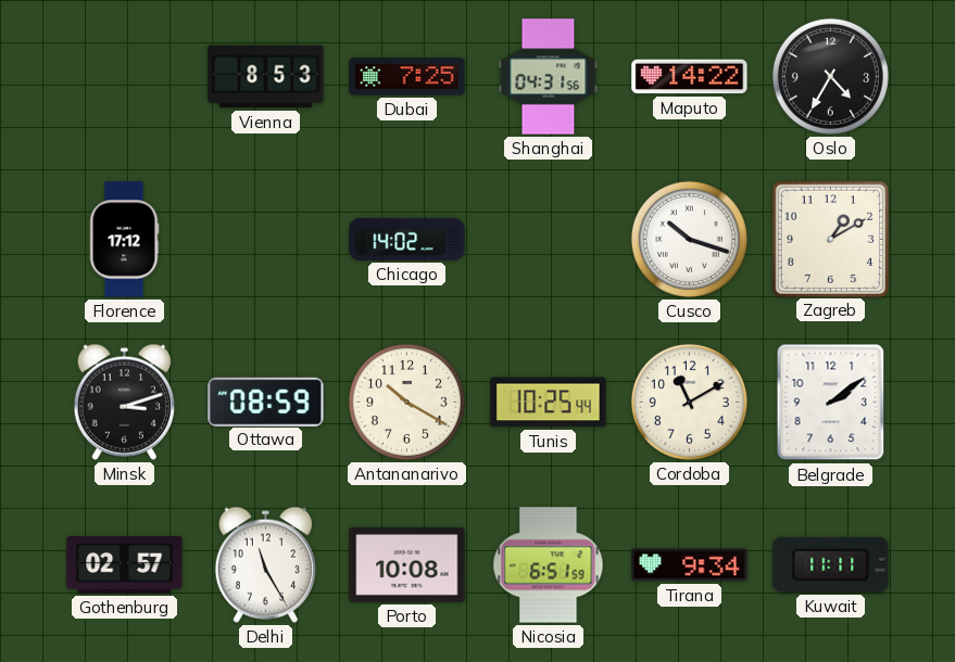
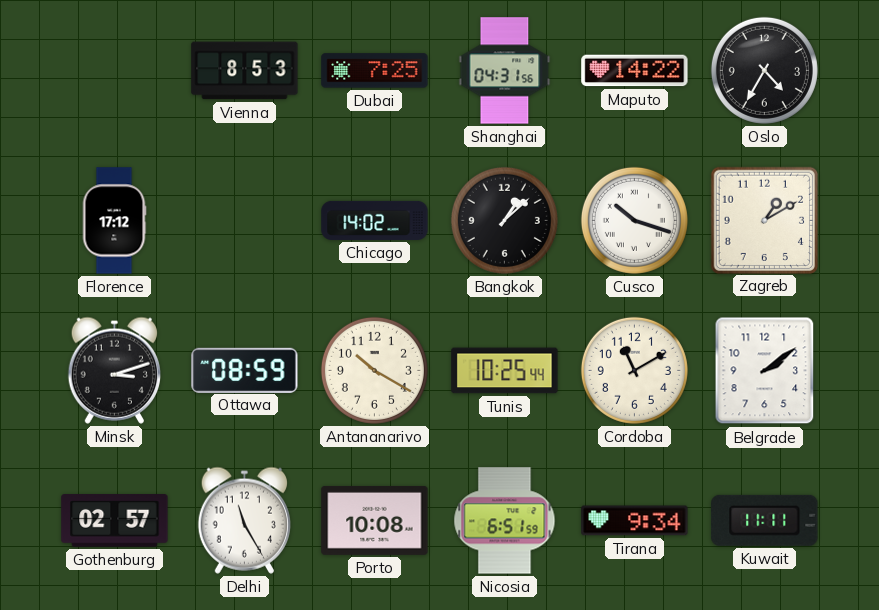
Bangkok: none -> 1:08
